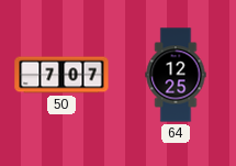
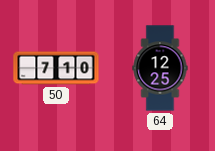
50: 7:07 -> 7:10
